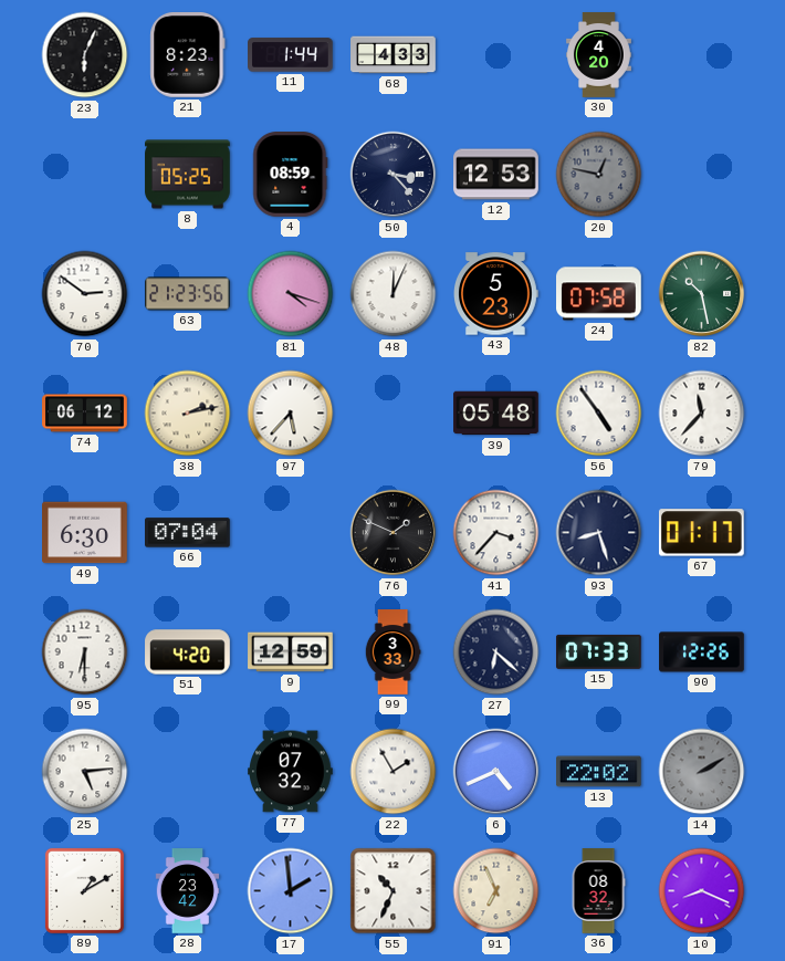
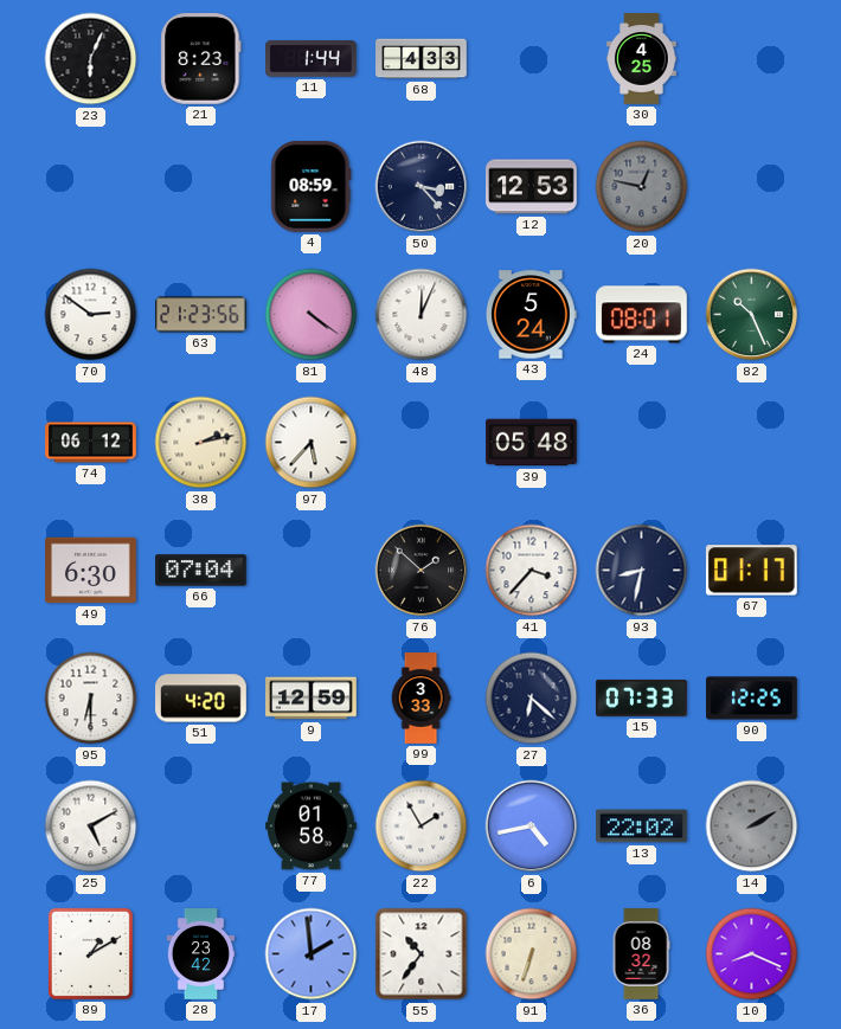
30: 4:20 -> 4:25
8: 05:25 -> none
81: 4:18 -> 4:21
43: 5:23 -> 5:24
24: 07:58 -> 08:01
82: 10:28 -> 10:26
56: 4:54 -> none
79: 11:37 -> none
76: 1:49 -> 1:52
93: 8:27 -> 8:32
90: 12:26 -> 12:25
25: 5:14 -> 5:10
77: 07:32 -> 01:58
6: 4:41 -> 4:43
55: 10:34 -> 10:36
91: 6:56 -> 6:33
